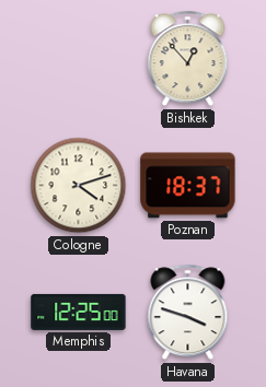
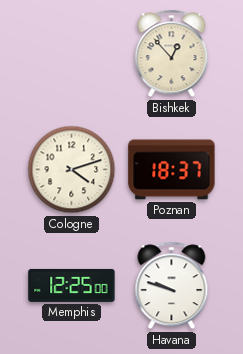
Havana: 3:48 -> 9:48
